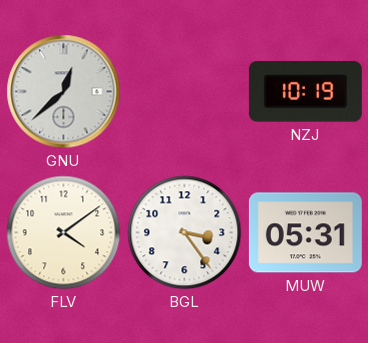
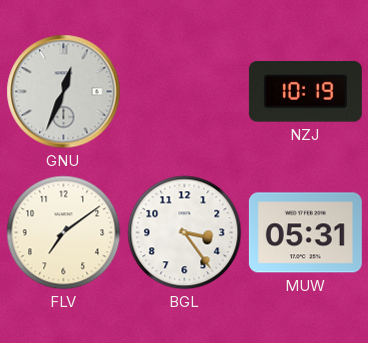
GNU: 12:38 -> 12:34
FLV: 4:09 -> 7:09
